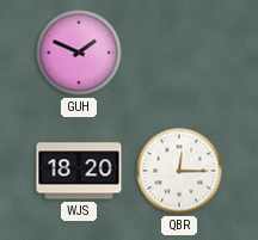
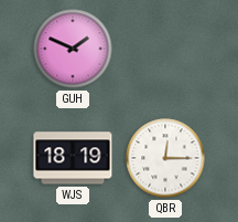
WJS: 18:20 -> 18:19
